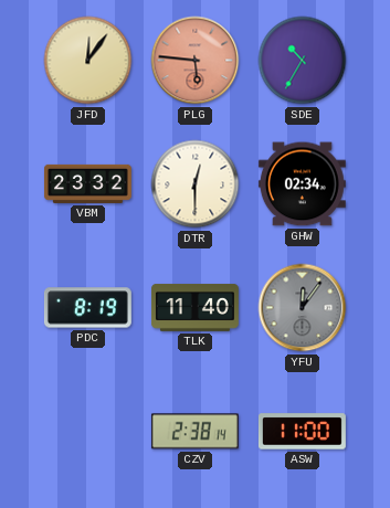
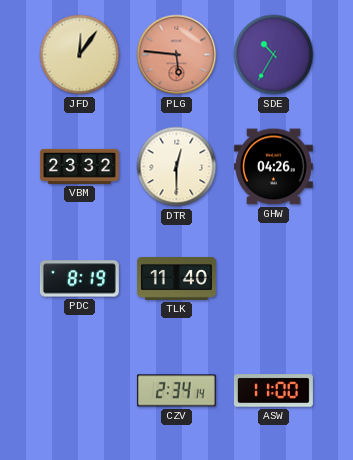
GHW: 02:34 -> 04:26
YFU: 12:06 -> none
CZV: 2:38 -> 2:34
